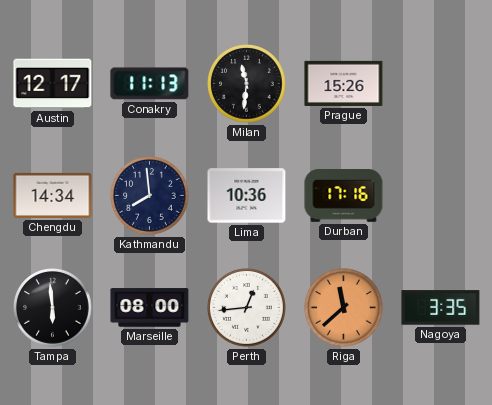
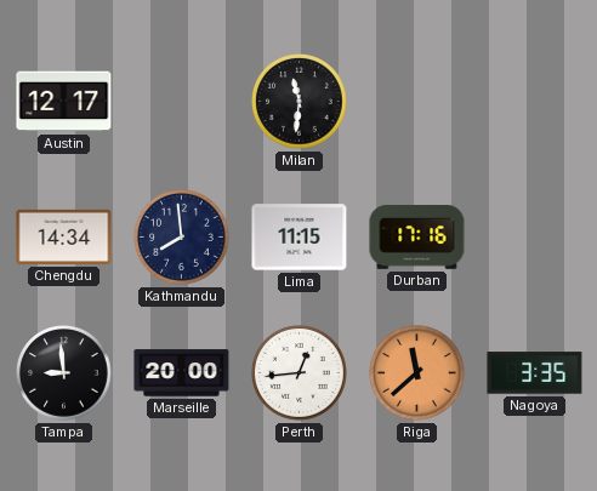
Conakry: 11:13 -> none
Prague: 15:26 -> none
Lima: 10:36 -> 11:15
Tampa: 5:59 -> 8:59
Marseille: 08:00 -> 20:00
